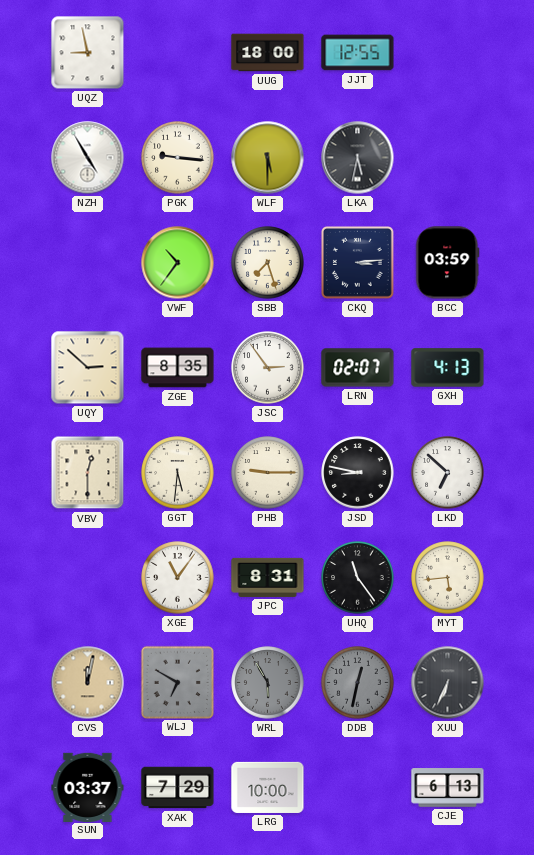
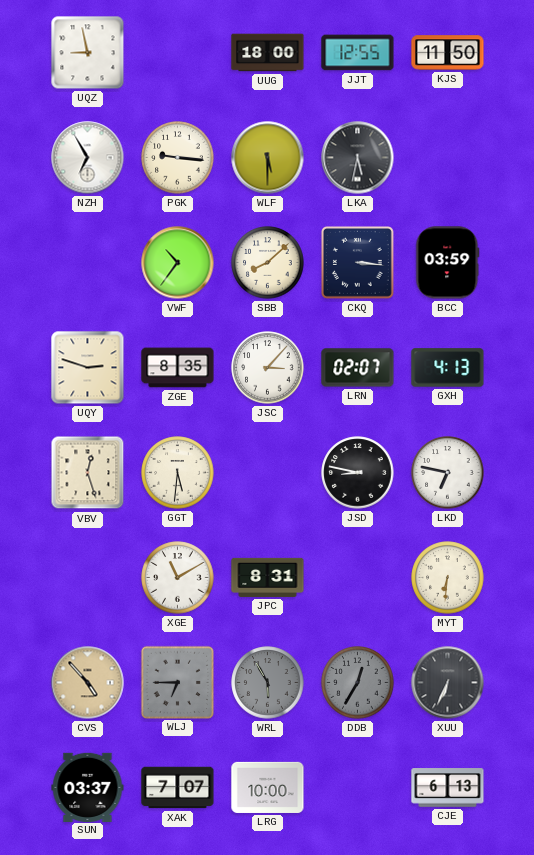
KJS: none -> 11:50
NZH: 4:55 -> 6:55
SBB: 7:27 -> 8:08
CKQ: 3:14 -> 3:16
UQY: 2:52 -> 2:48
JSC: 2:54 -> 3:07
VBV: 12:30 -> 12:27
PHB: 9:15 -> none
LKD: 6:52 -> 6:47
XGE: 11:06 -> 11:10
UHQ: 11:24 -> none
MYT: 5:44 -> 6:31
CVS: 12:02 -> 4:53
WLJ: 6:50 -> 6:45
DDB: 12:32 -> 12:35
XAK: 7:29 -> 7:07
